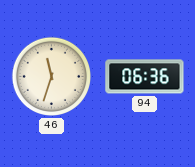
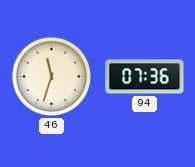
94: 06:36 -> 07:36
